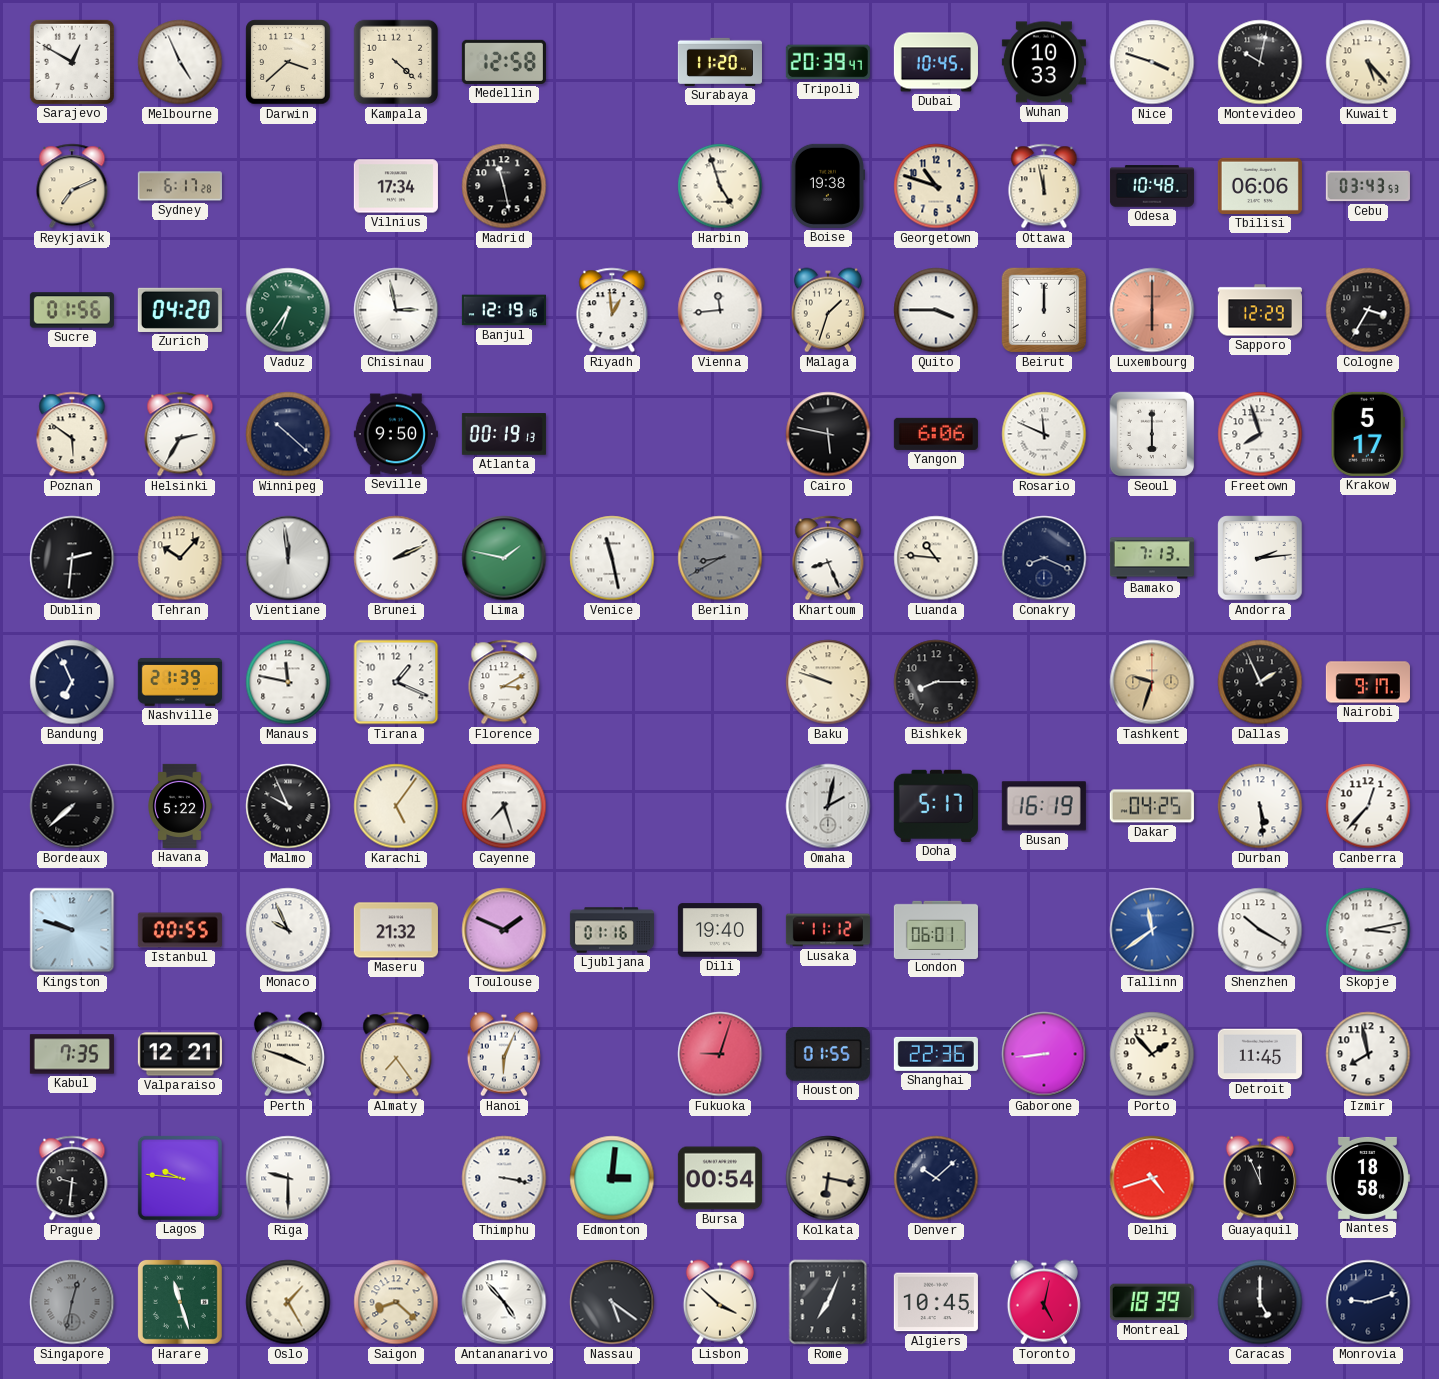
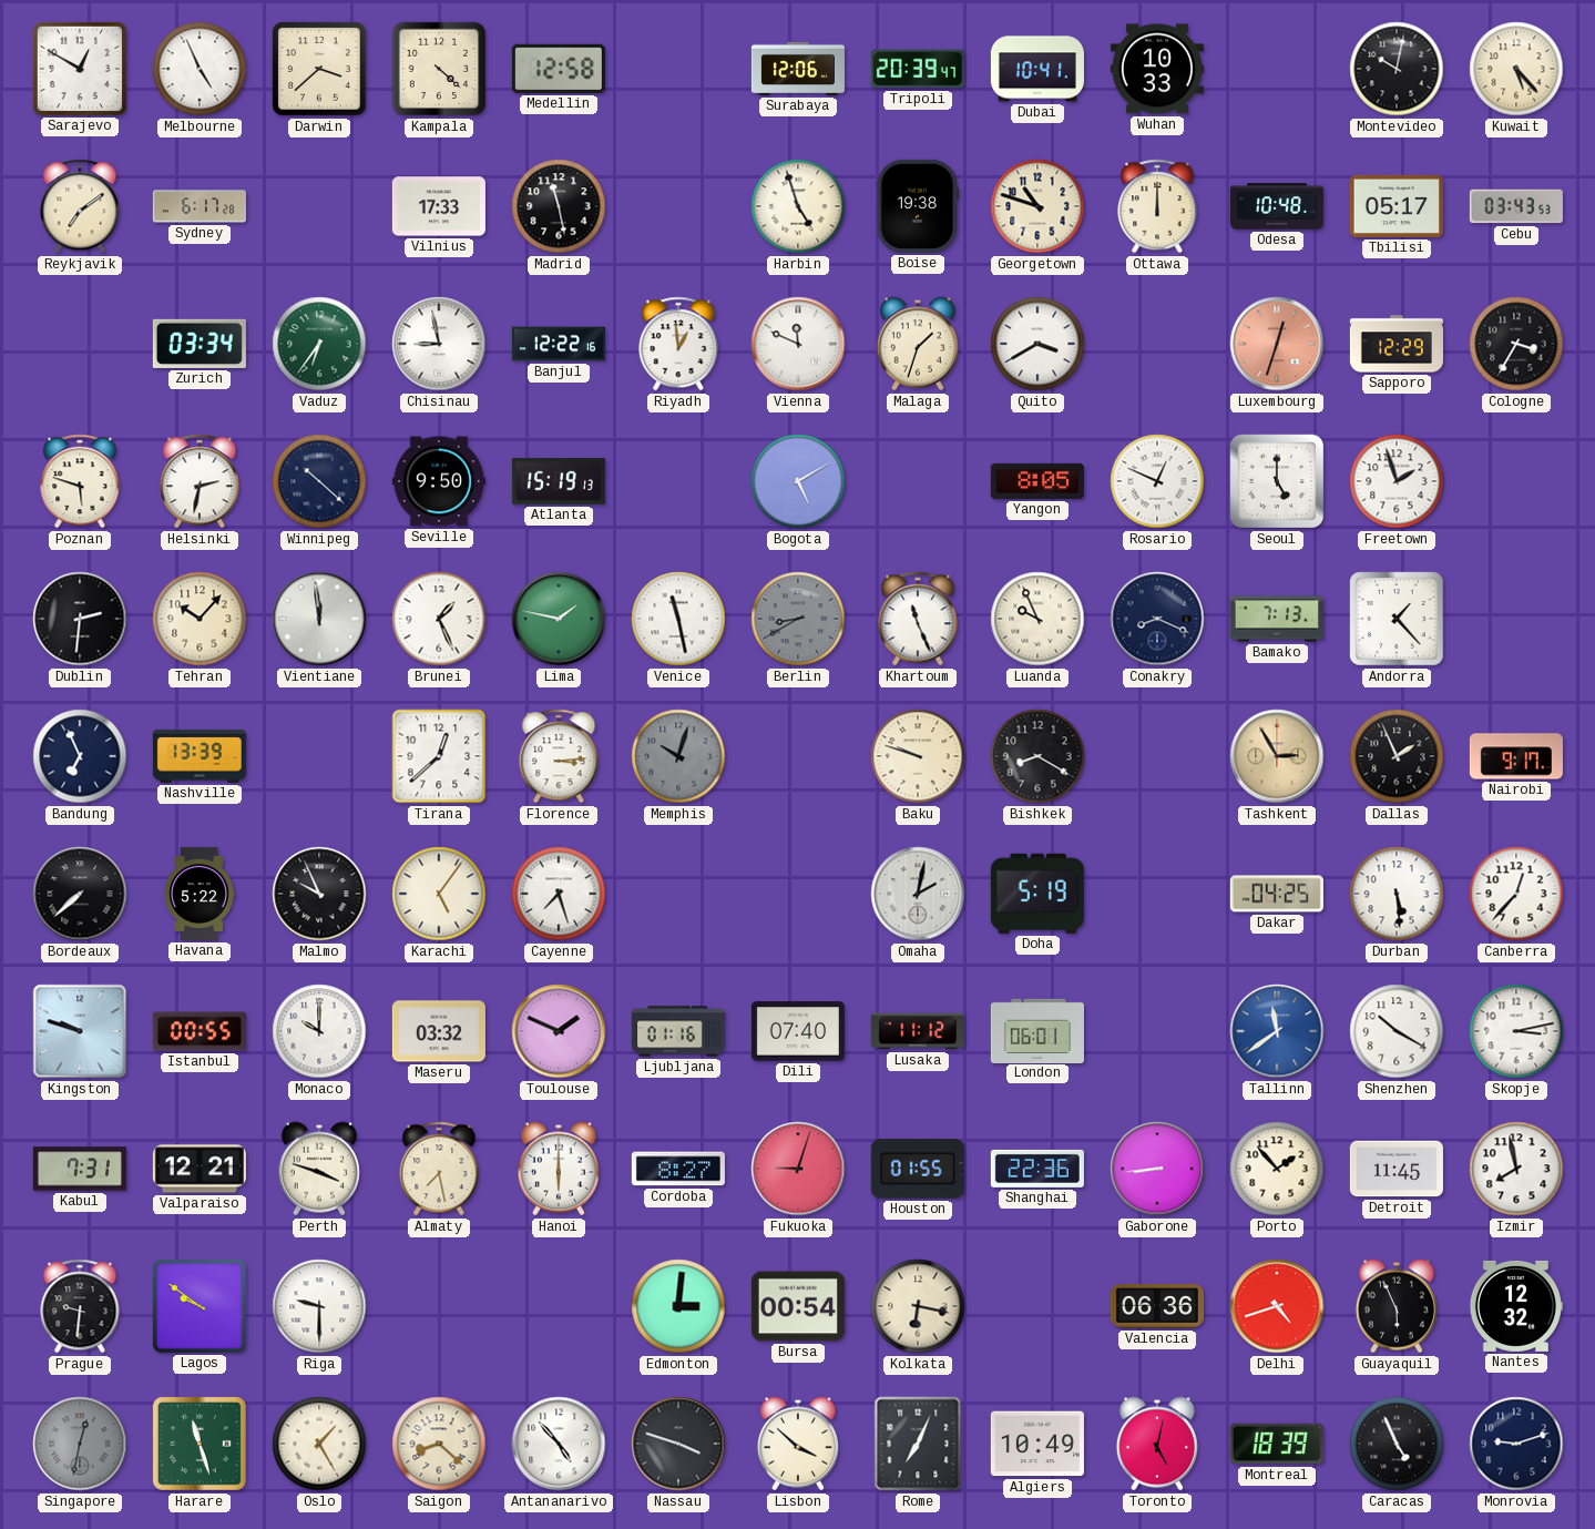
Surabaya: 11:20 -> 12:06
Dubai: 10:45 -> 10:41
Nice: 3:48 -> none
Reykjavik: 7:11 -> 7:09
Vilnius: 17:34 -> 17:33
Ottawa: 11:58 -> 12:00
Tbilisi: 06:06 -> 05:17
Sucre: 01:56 -> none
Zurich: 04:20 -> 03:34
Chisinau: 2:58 -> 8:58
Banjul: 12:19 -> 12:22
Vienna: 11:44 -> 11:49
Quito: 3:45 -> 3:40
Beirut: 12:00 -> none
Luxembourg: 6:00 -> 12:33
Poznan: 5:51 -> 5:48
Helsinki: 2:35 -> 2:32
Atlanta: 00:19 -> 15:19
Bogota: none -> 5:10
Cairo: 5:47 -> none
Yangon: 6:06 -> 8:05
Rosario: 11:49 -> 12:49
Seoul: 6:00 -> 5:00
Freetown: 7:57 -> 1:57
Krakow: 5:17 -> none
Brunei: 2:11 -> 1:26
Khartoum: 8:26 -> 11:26
Luanda: 10:46 -> 9:56
Andorra: 2:14 -> 1:23
Nashville: 21:39 -> 13:39
Manaus: 11:47 -> none
Tirana: 1:19 -> 12:38
Florence: 3:10 -> 3:14
Memphis: none -> 10:03
Bishkek: 8:15 -> 8:20
Tashkent: 9:33 -> 2:55
Doha: 5:17 -> 5:19
Busan: 16:19 -> none
Monaco: 9:56 -> 10:00
Maseru: 21:32 -> 03:32
Dili: 19:40 -> 07:40
Kabul: 7:35 -> 7:31
Almaty: 7:24 -> 7:28
Hanoi: 6:04 -> 6:00
Cordoba: none -> 8:27
Lagos: 9:46 -> 9:51
Thimphu: 3:17 -> none
Denver: 10:08 -> none
Valencia: none -> 06:36
Guayaquil: 11:56 -> 5:56
Nantes: 18:58 -> 12:32
Nassau: 5:21 -> 3:48
Algiers: 10:45 -> 10:49
Caracas: 5:00 -> 4:56
